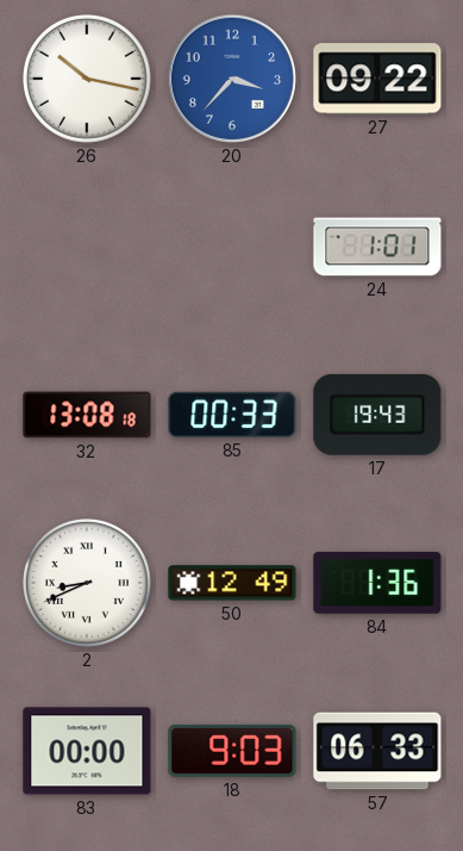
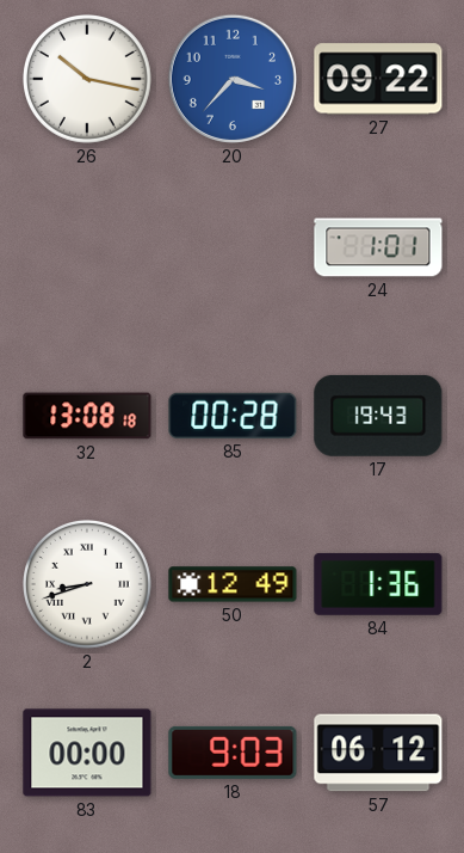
85: 00:33 -> 00:28
2: 8:41 -> 8:42
57: 06:33 -> 06:12
